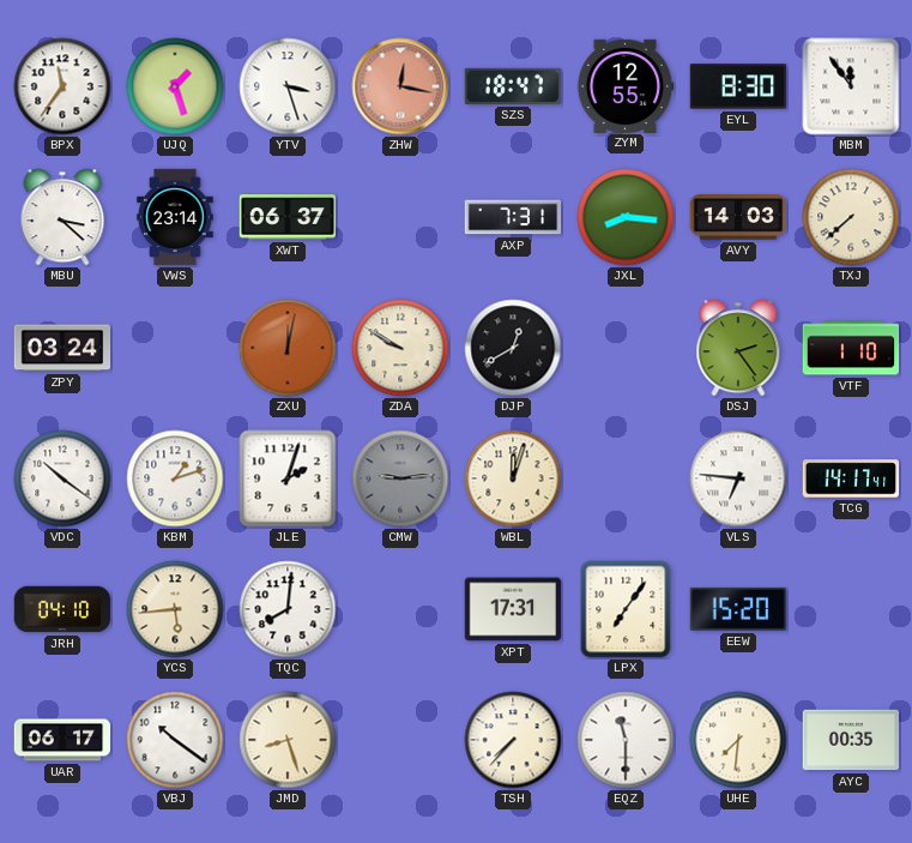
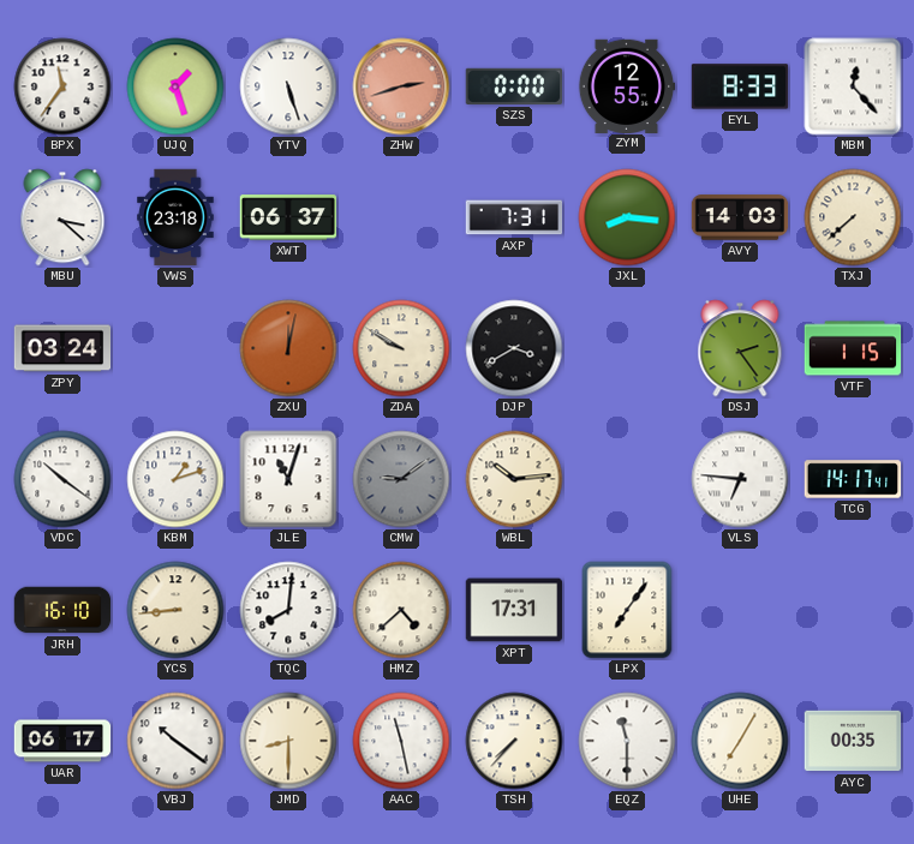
YTV: 3:27 -> 5:27
ZHW: 12:17 -> 2:42
SZS: 18:47 -> 0:00
EYL: 8:30 -> 8:33
MBM: 11:54 -> 12:23
VWS: 23:14 -> 23:18
DJP: 12:40 -> 3:40
VTF: 1:10 -> 1:15
JLE: 2:03 -> 11:03
CMW: 9:14 -> 9:09
WBL: 12:03 -> 10:14
JRH: 04:10 -> 16:10
YCS: 5:44 -> 8:44
HMZ: none -> 4:38
EEW: 15:20 -> none
JMD: 8:27 -> 8:30
AAC: none -> 11:28
UHE: 7:31 -> 7:05
